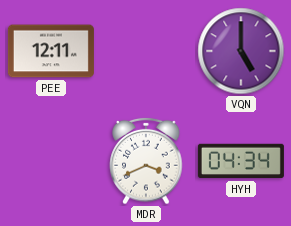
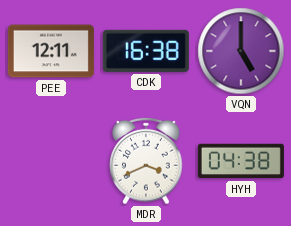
CDK: none -> 16:38
HYH: 04:34 -> 04:38
